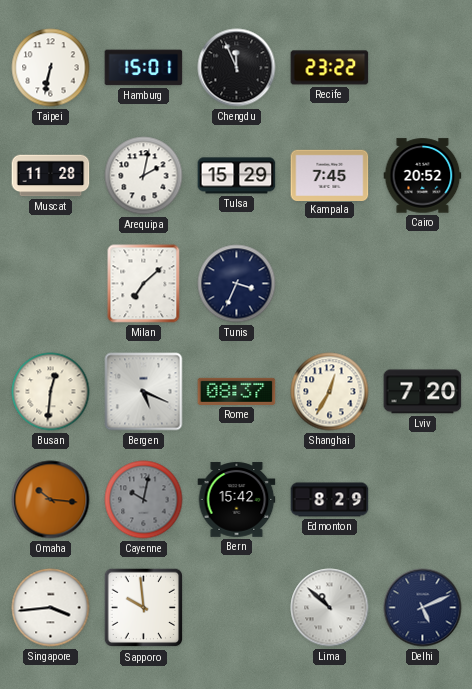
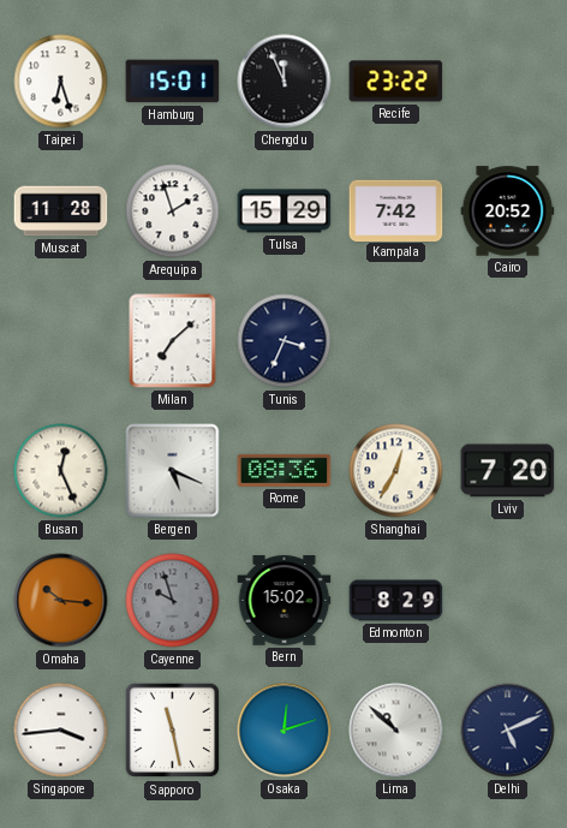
Taipei: 6:32 -> 6:27
Arequipa: 2:02 -> 1:57
Kampala: 7:45 -> 7:42
Busan: 12:31 -> 12:26
Rome: 08:37 -> 08:36
Cayenne: 10:02 -> 9:57
Bern: 15:42 -> 15:02
Sapporo: 9:59 -> 11:28
Osaka: none -> 12:12
